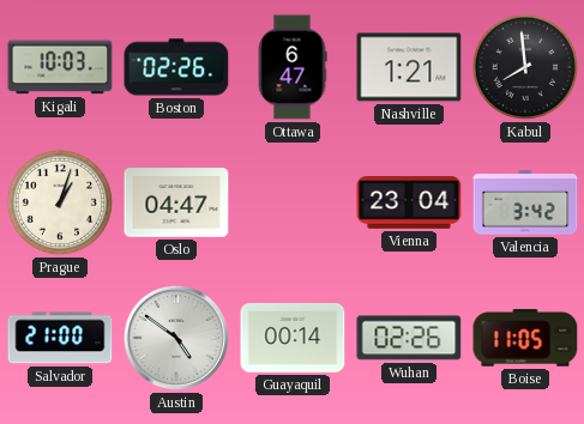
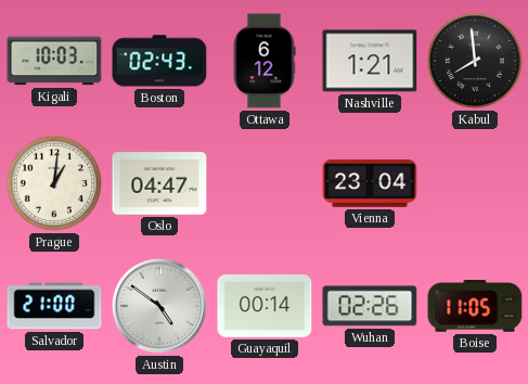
Boston: 02:26 -> 02:43
Ottawa: 6:47 -> 6:12
Prague: 1:03 -> 1:01
Valencia: 3:42 -> none
